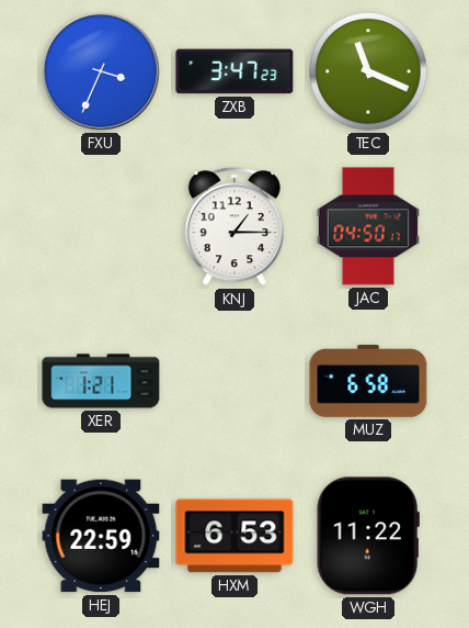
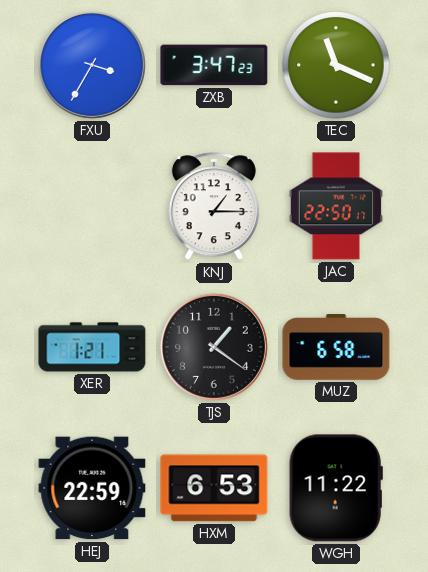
FXU: 3:34 -> 3:35
JAC: 04:50 -> 22:50
TJS: none -> 1:21
